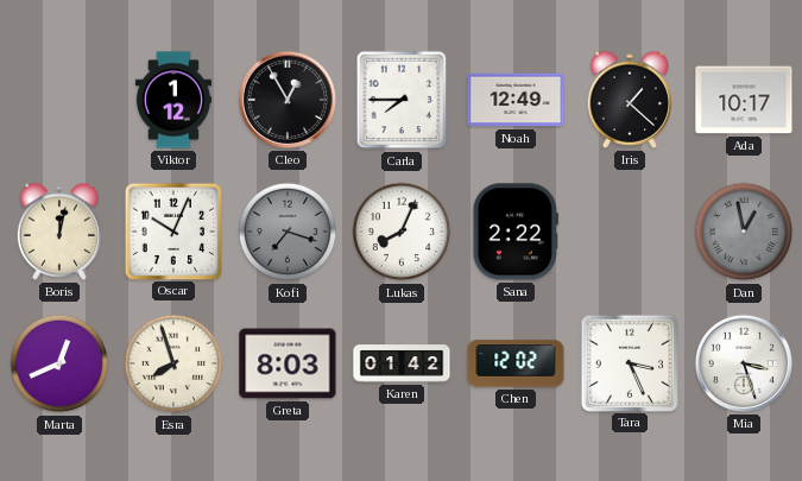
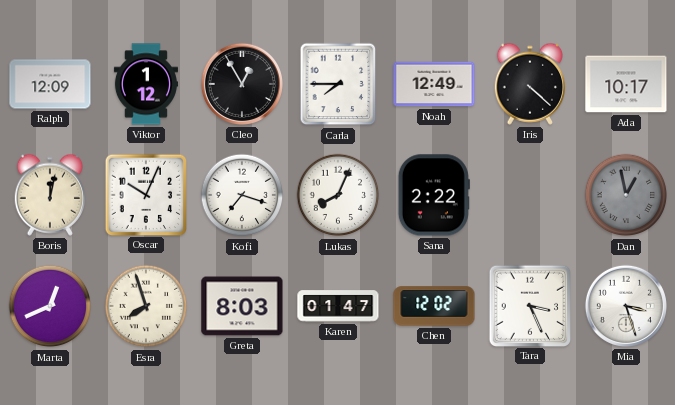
Ralph: none -> 12:09
Iris: 1:22 -> 4:22
Kofi dial: grey -> white
Karen: 01:42 -> 01:47
